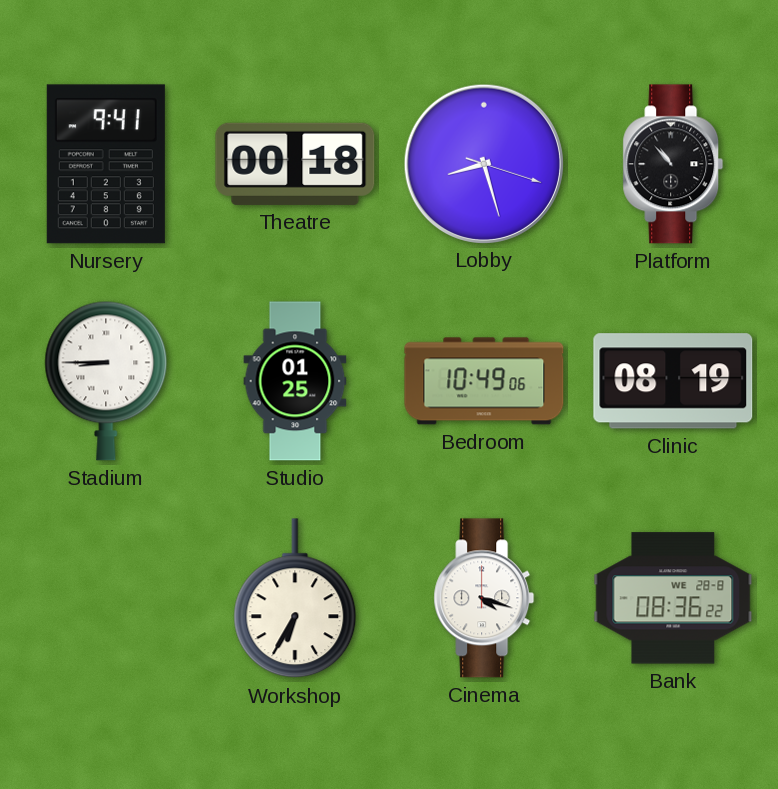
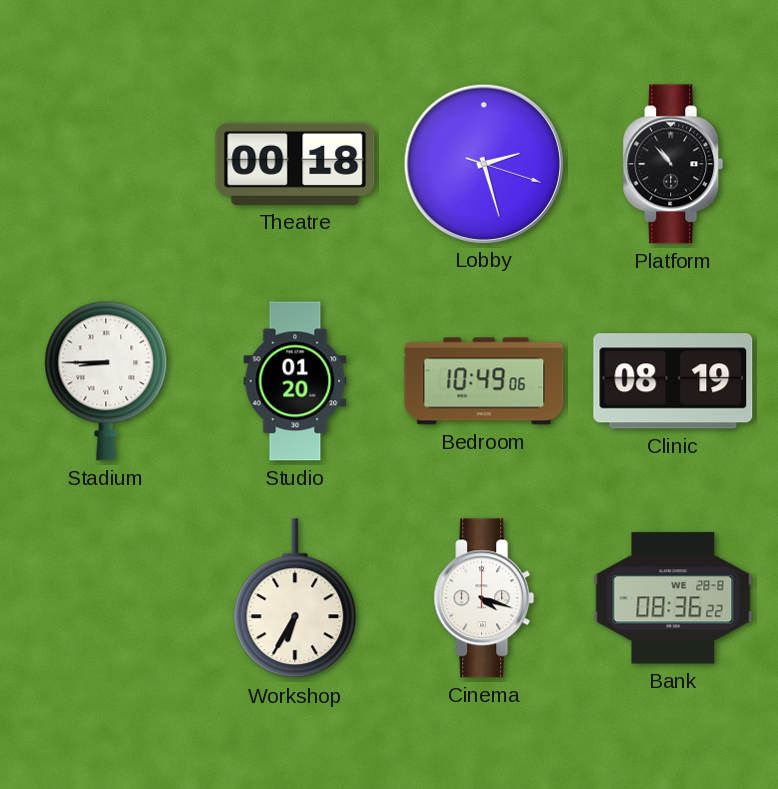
Nursery: 9:41 -> none
Lobby: 8:27 -> 2:27
Studio: 01:25 -> 01:20
